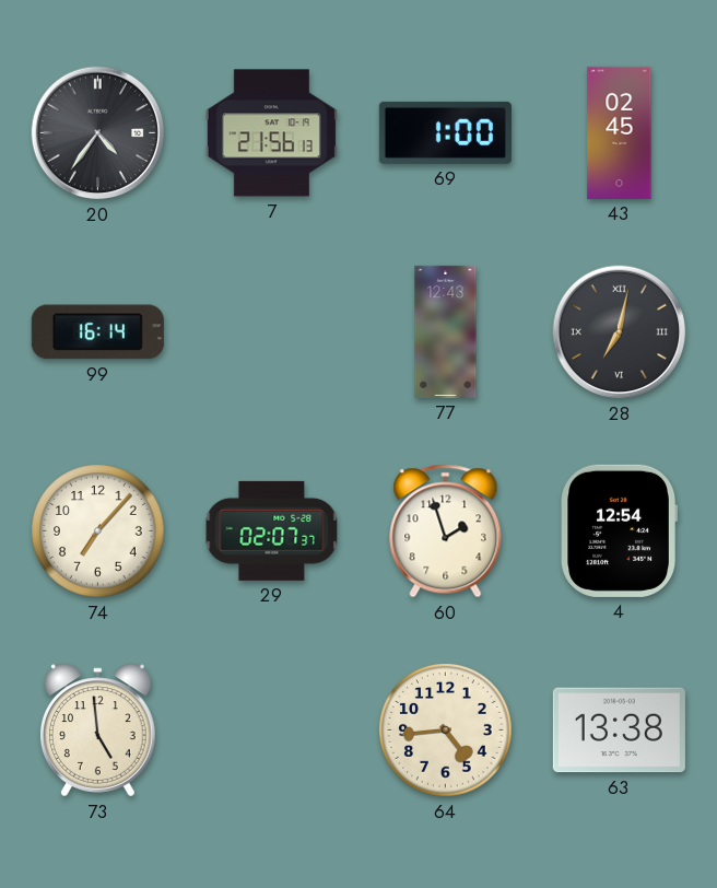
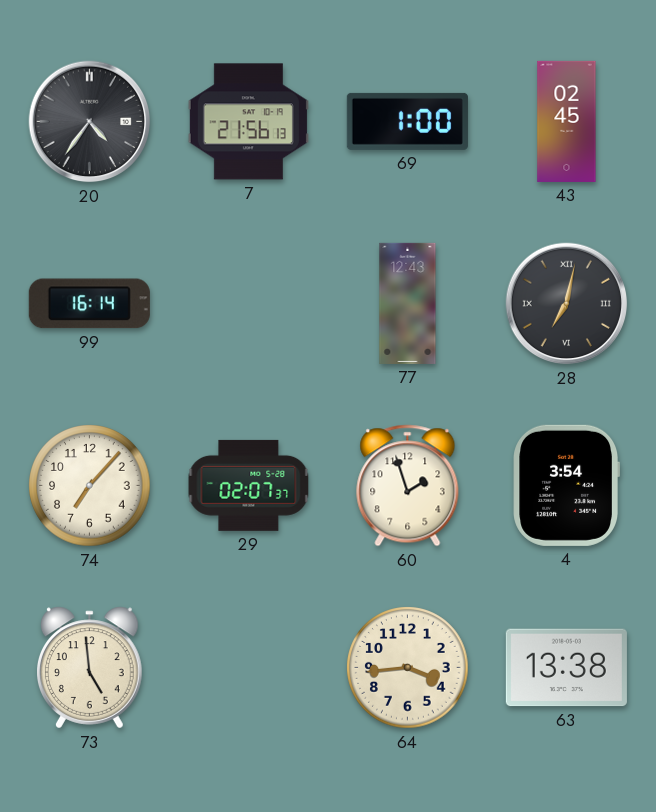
4: 12:54 -> 3:54
64: 4:44 -> 3:44
